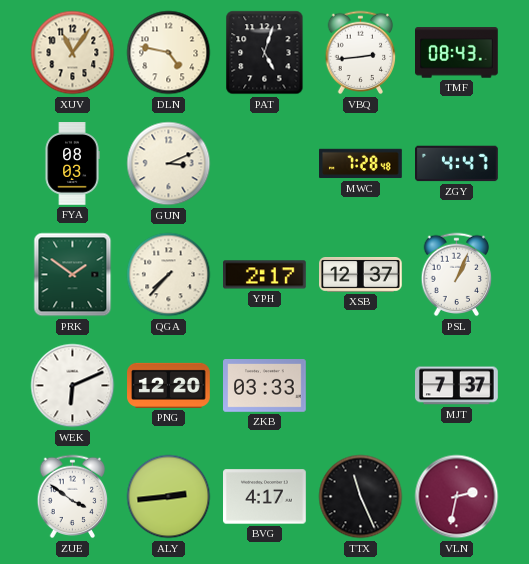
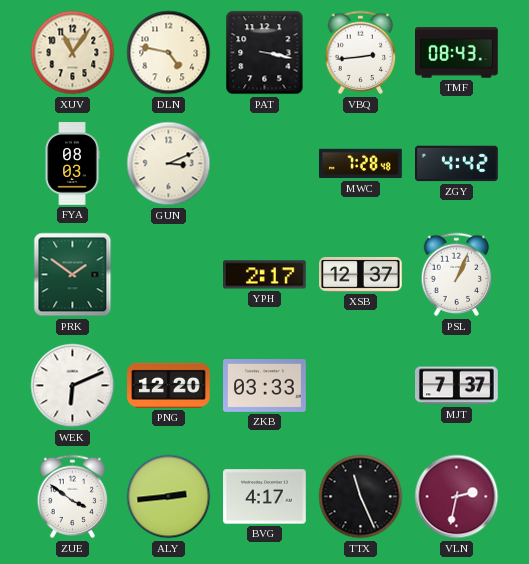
PAT: 5:03 -> 3:17
ZGY: 4:47 -> 4:42
QGA: 7:37 -> none
